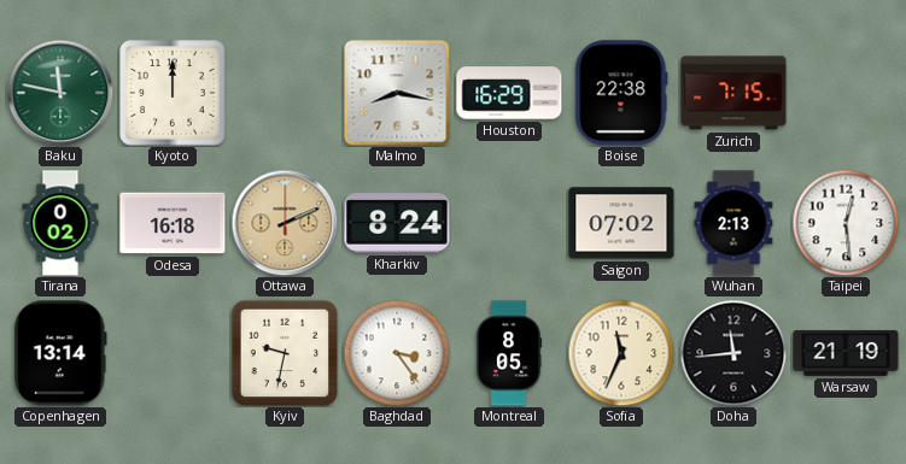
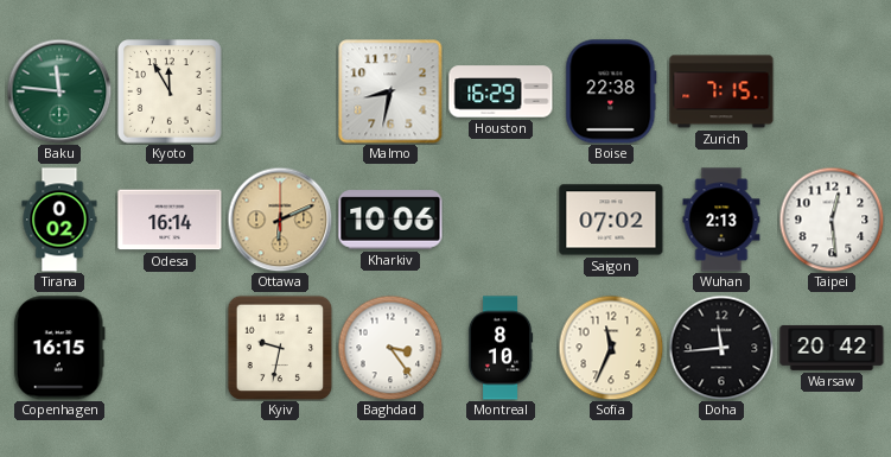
Baku: 11:47 -> 11:46
Kyoto: 12:00 -> 11:55
Malmo: 8:17 -> 8:32
Odesa: 16:18 -> 16:14
Ottawa: 2:11 -> 6:11
Kharkiv: 8:24 -> 10:06
Copenhagen: 13:14 -> 16:15
Montreal: 8:05 -> 8:10
Warsaw: 21:19 -> 20:42
